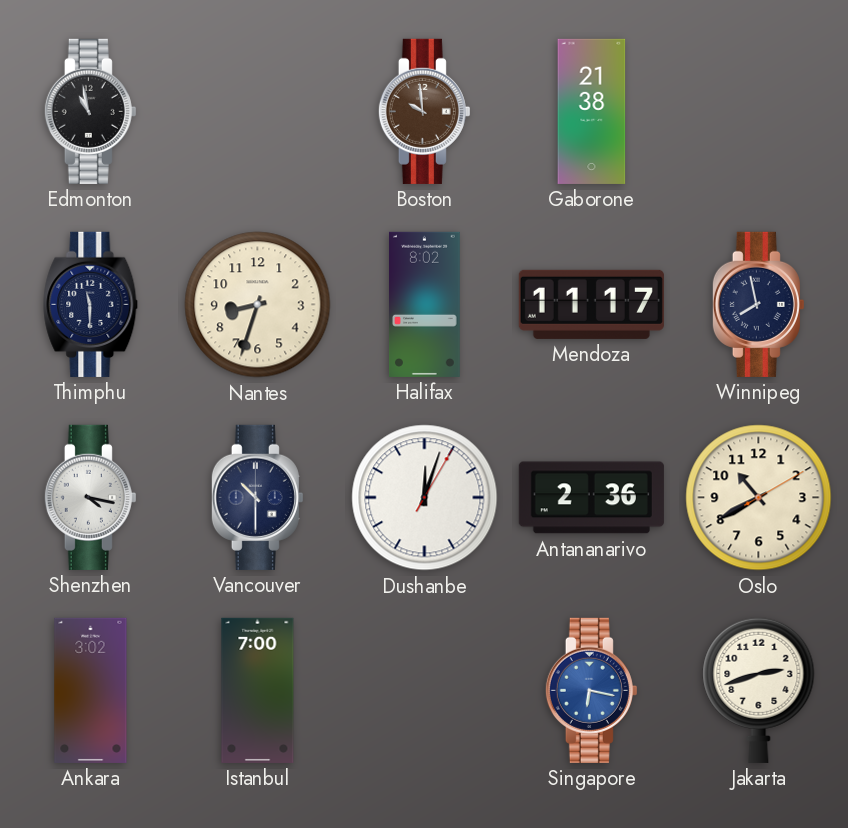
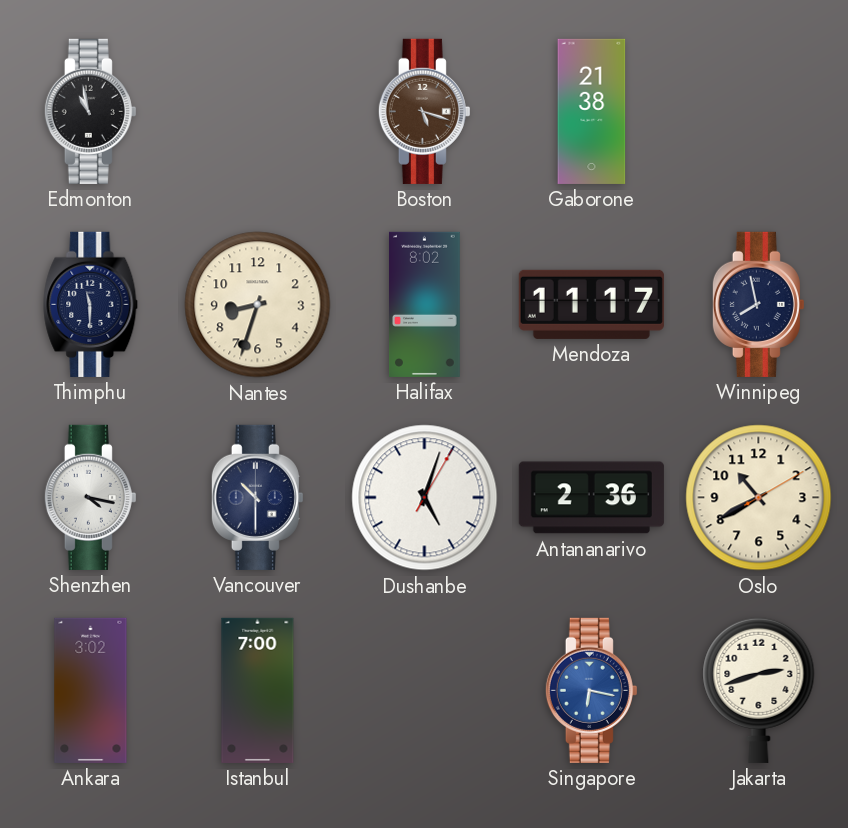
Boston: 9:59 -> 5:18
Dushanbe: 12:03 -> 5:03
